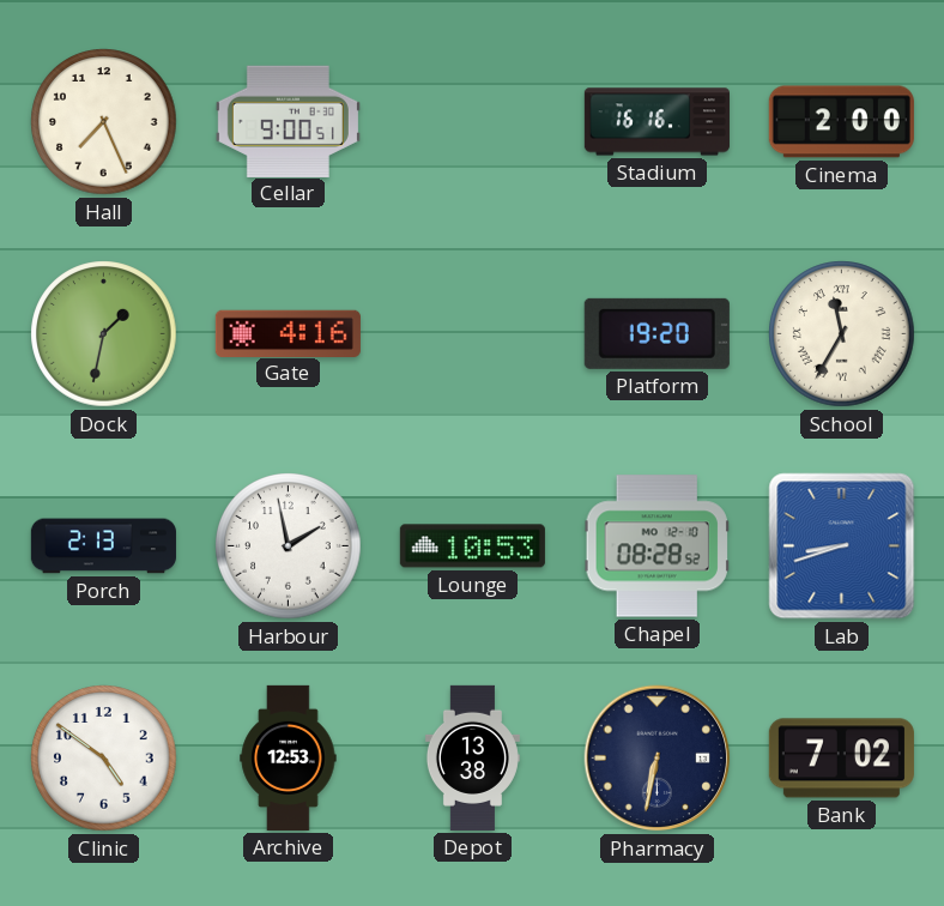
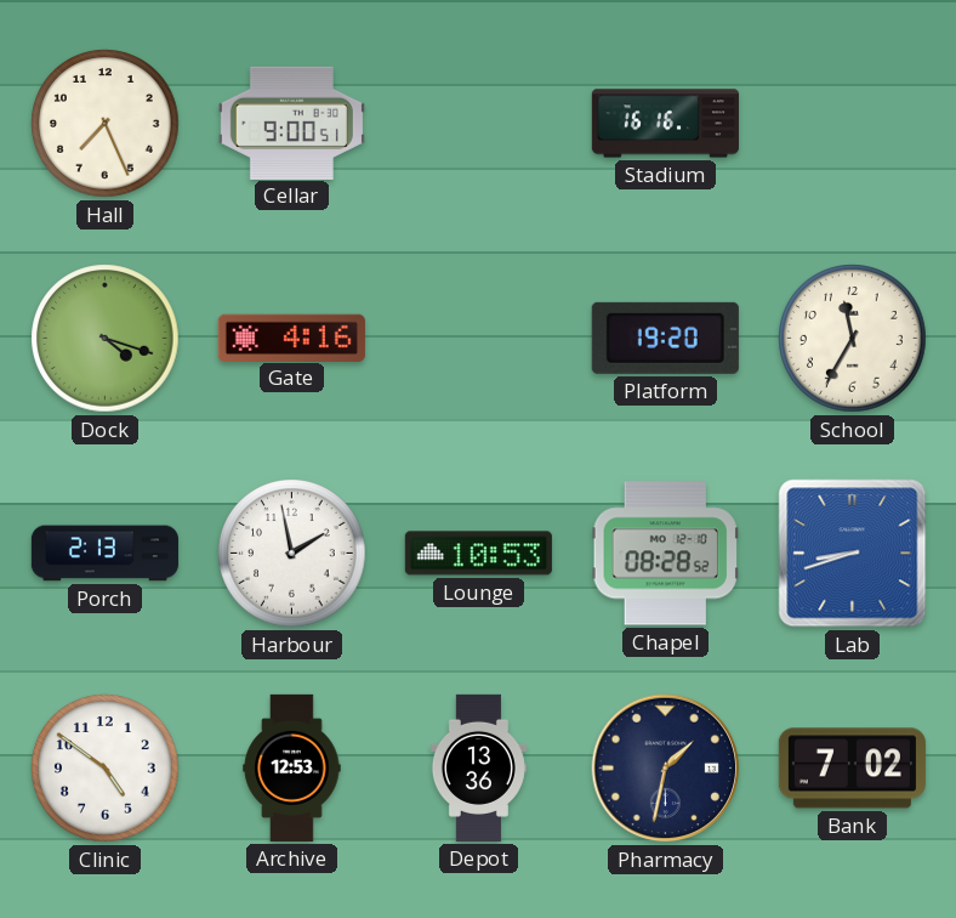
Cinema: 2:00 -> none
Dock: 1:32 -> 4:18
School numerals: Roman -> Arabic
Depot: 13:38 -> 13:36
Pharmacy: 6:32 -> 1:32
